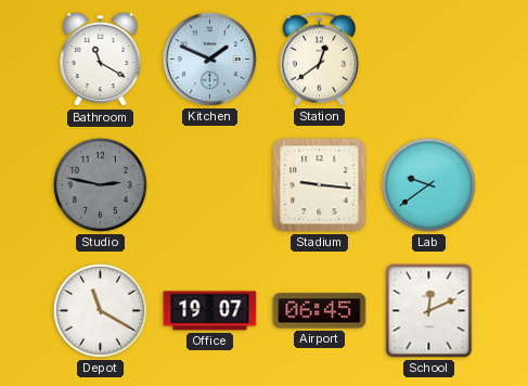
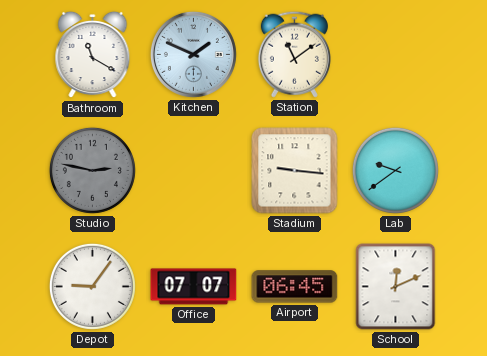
Station: 12:39 -> 11:09
Depot: 11:20 -> 9:06
Office: 19:07 -> 07:07
